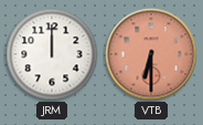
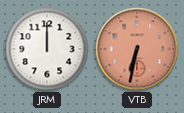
VTB: 6:30 -> 6:32
